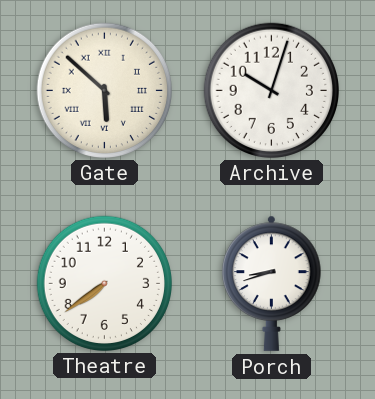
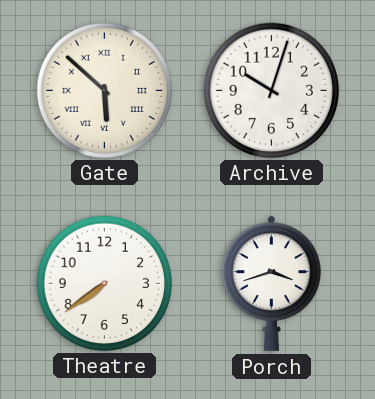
Porch: 8:42 -> 3:42
